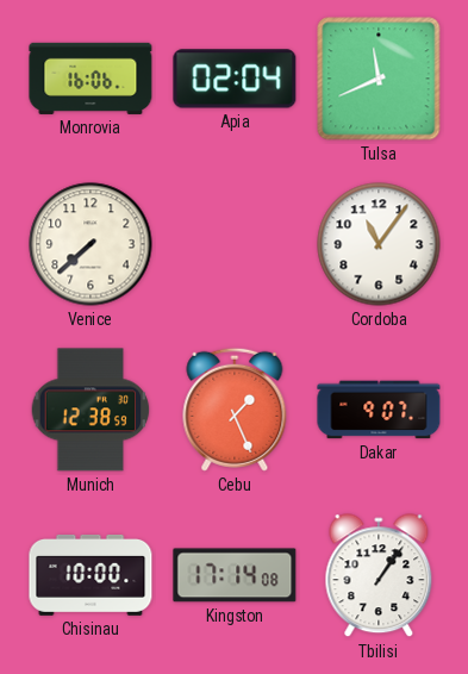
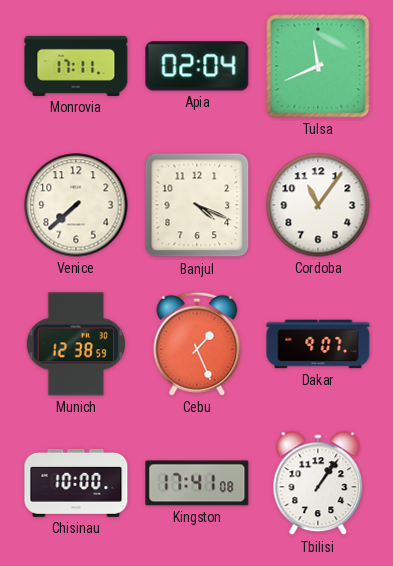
Monrovia: 16:06 -> 17:11
Banjul: none -> 4:19
Kingston: 17:14 -> 17:41
